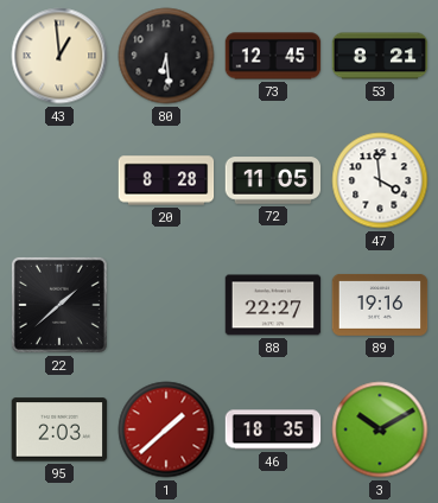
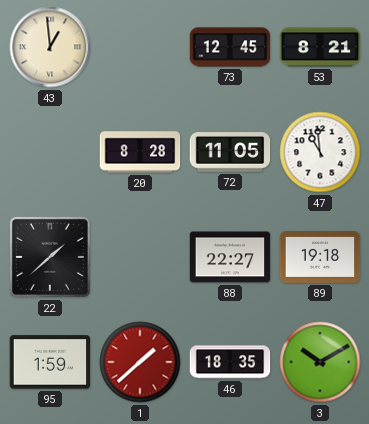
80: 6:29 -> none
47: 3:59 -> 10:59
89: 19:16 -> 19:18
95: 2:03 -> 1:59
